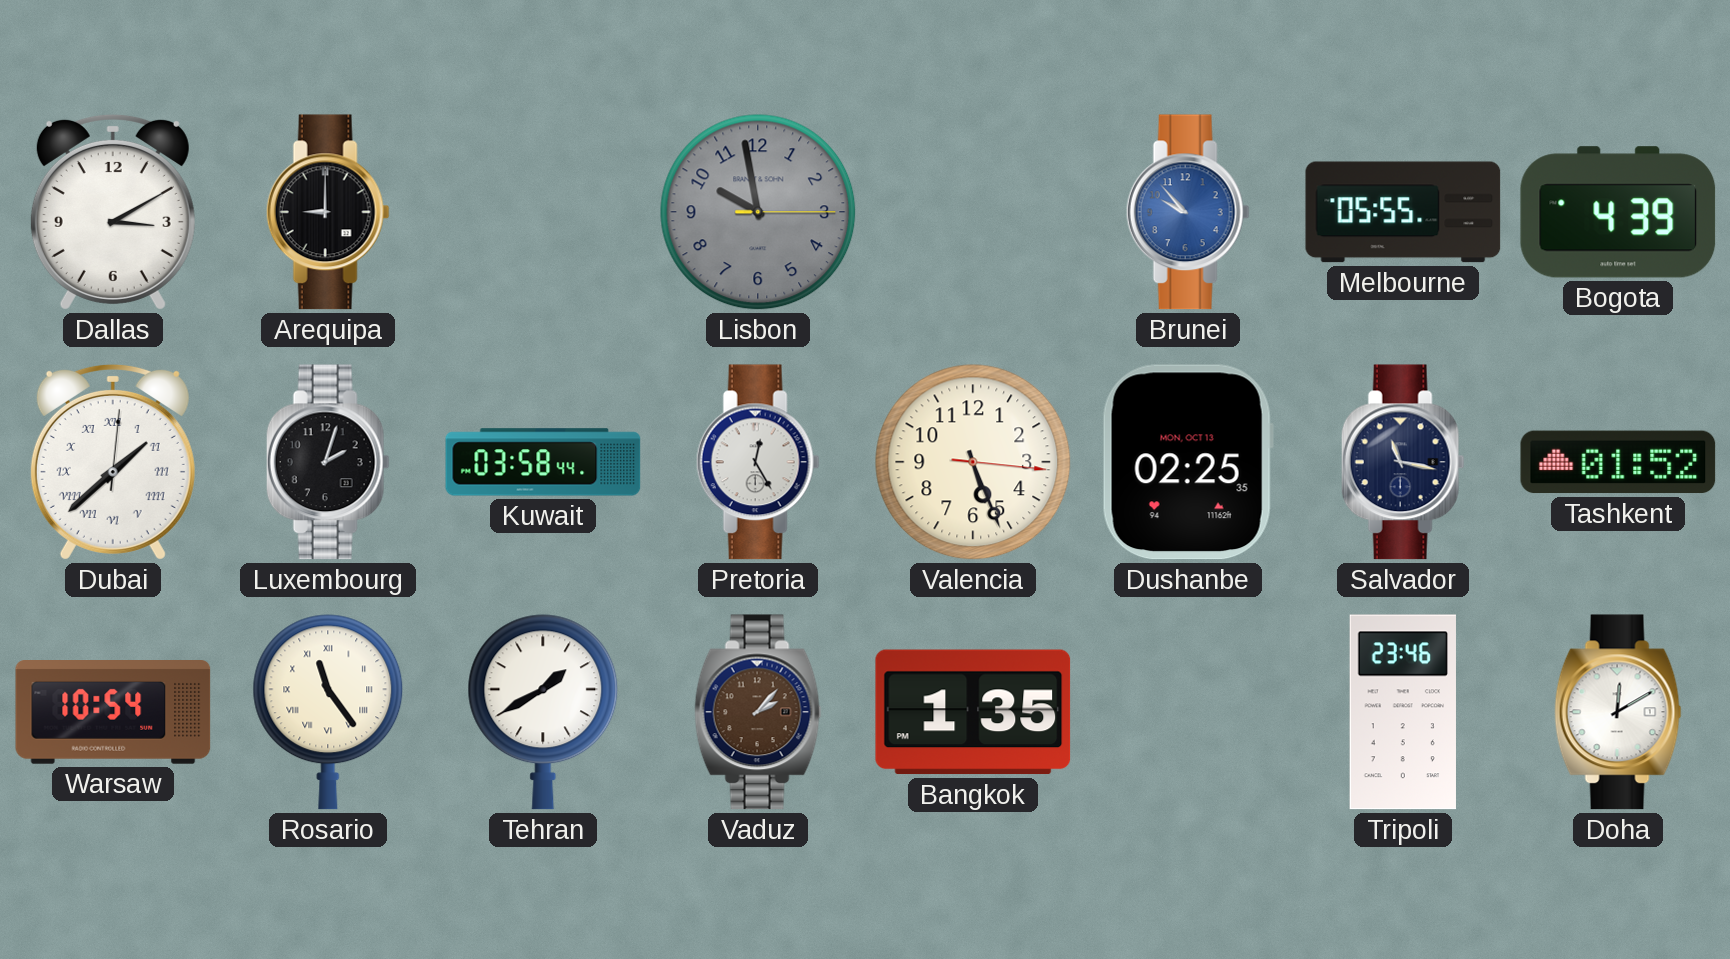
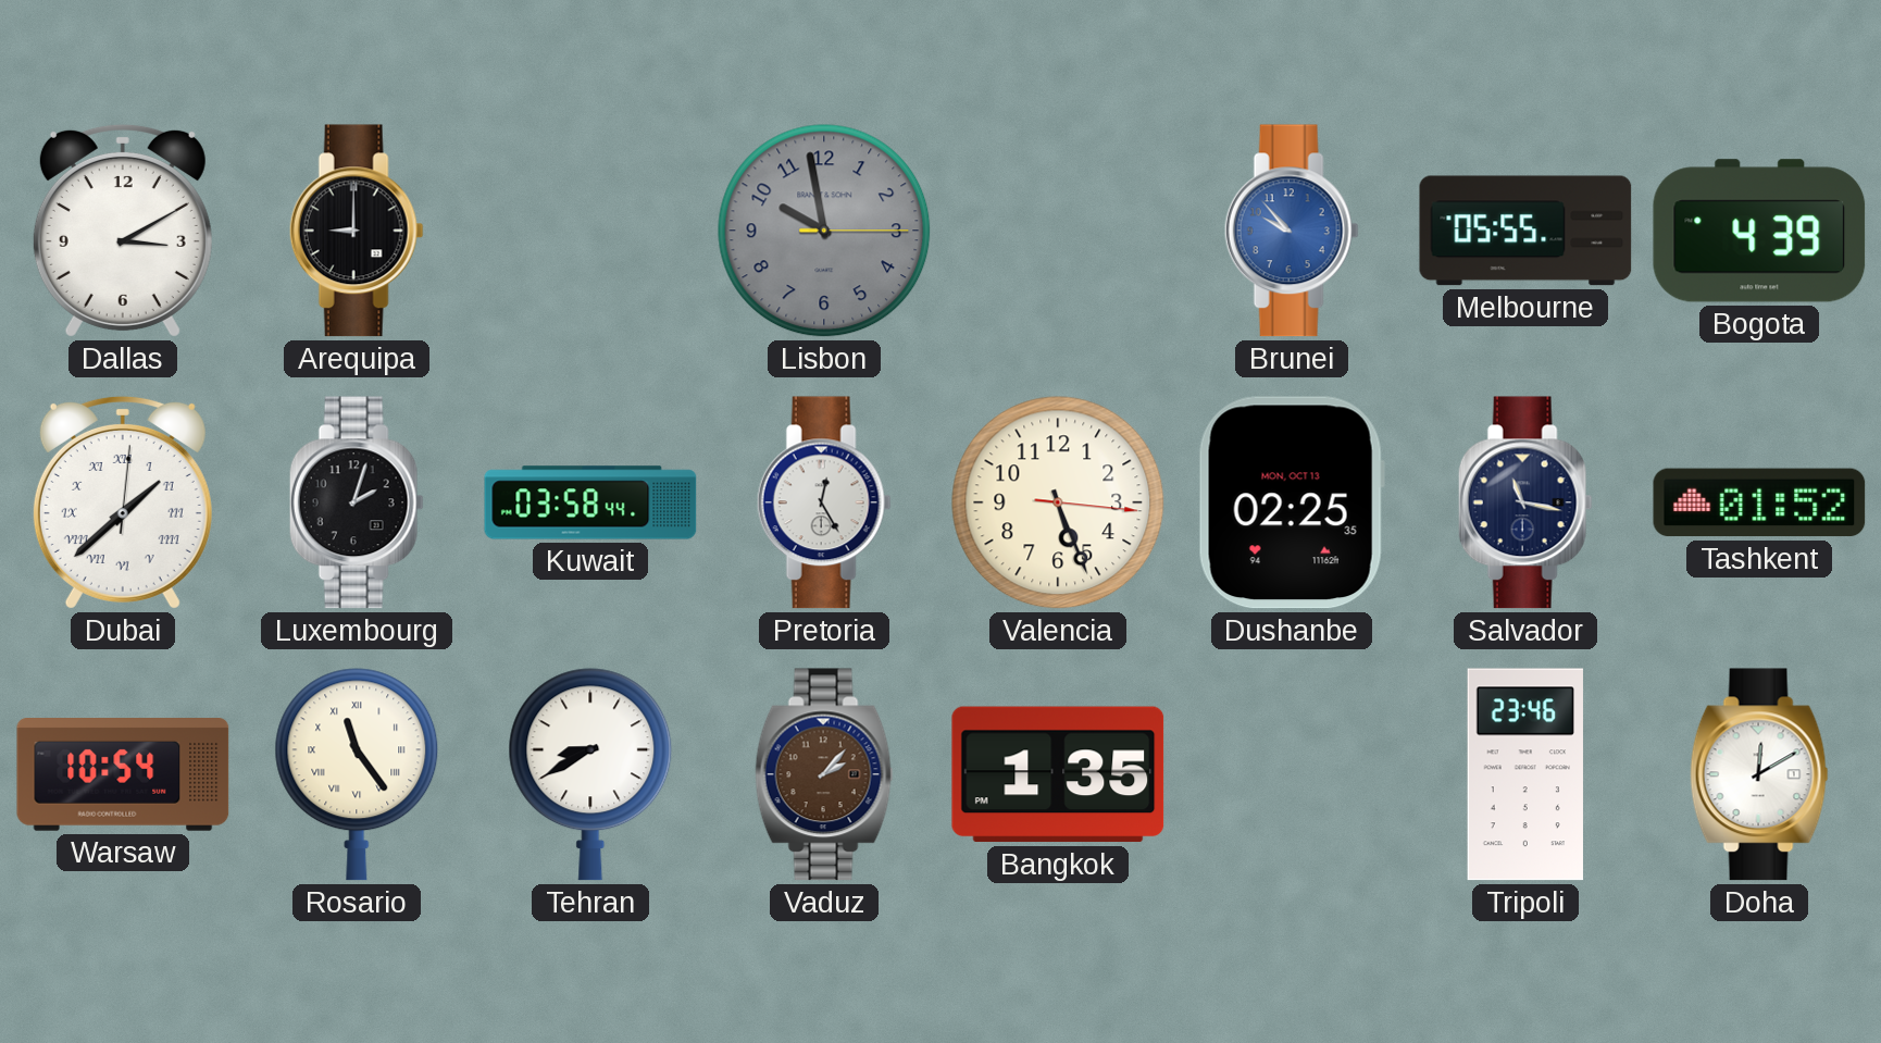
Tehran: 1:40 -> 8:40
